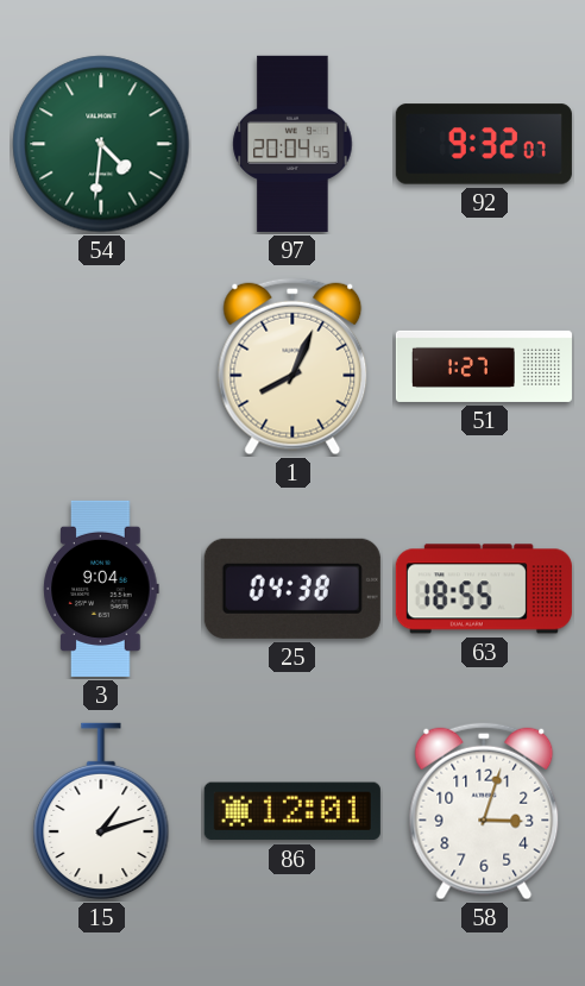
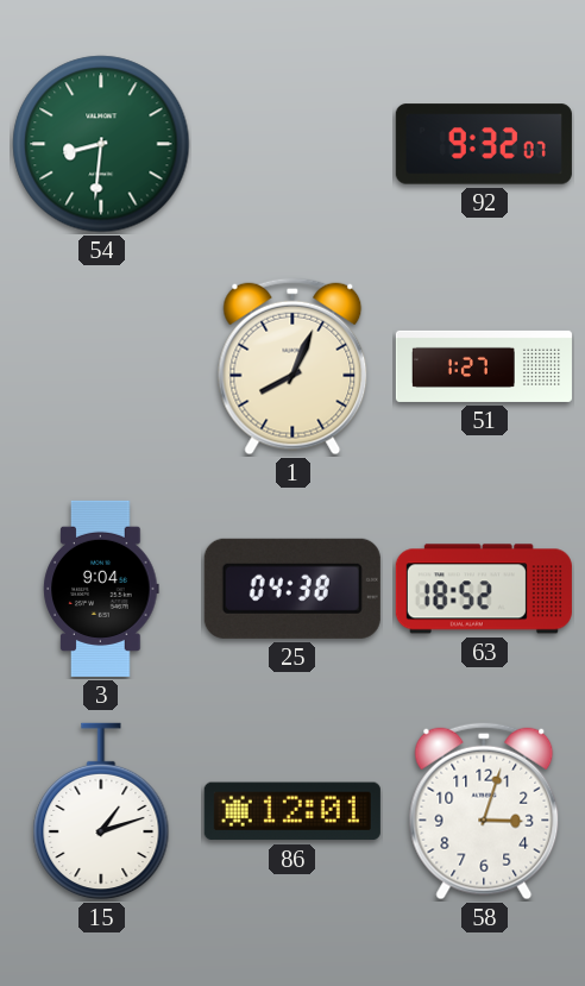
54: 4:31 -> 8:31
97: 20:04 -> none
63: 18:55 -> 18:52
